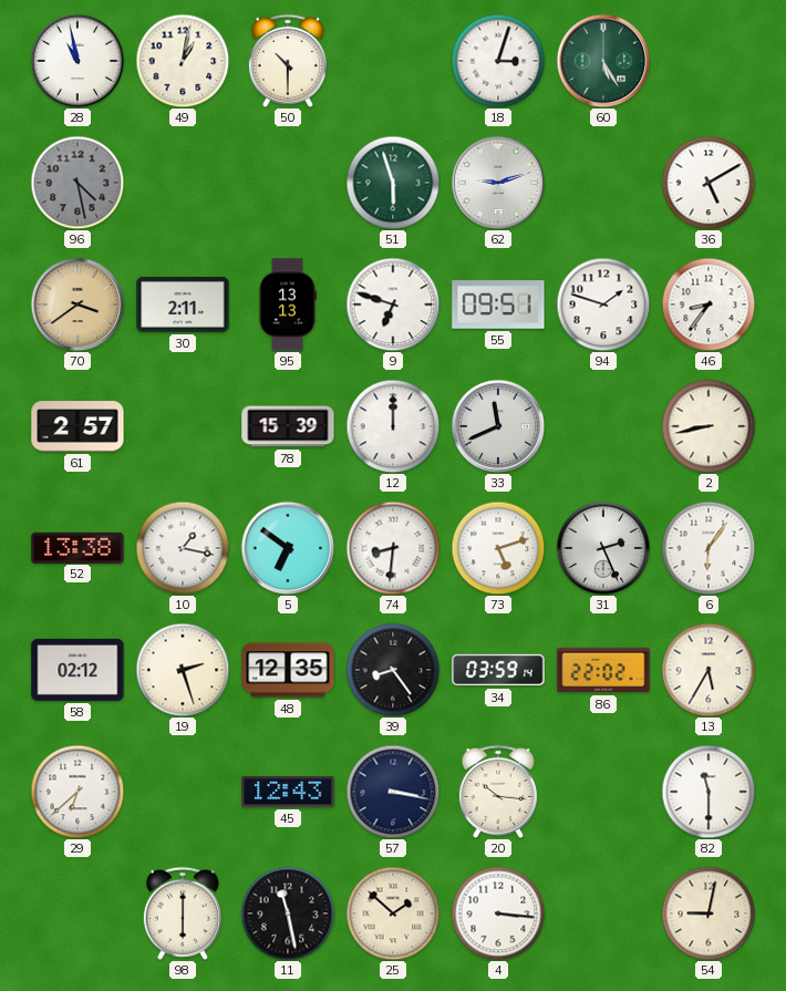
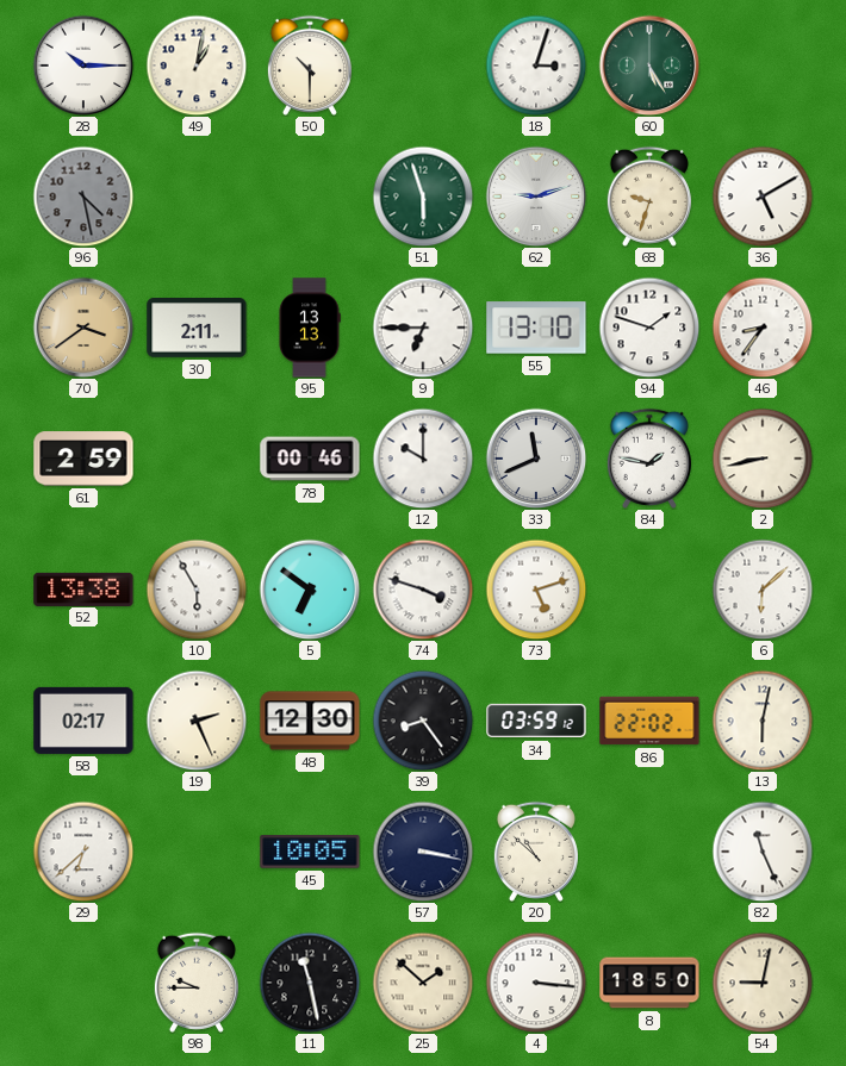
28: 10:58 -> 10:15
68: none -> 9:33
9: 6:48 -> 6:45
55: 09:51 -> 13:10
61: 2:57 -> 2:59
78: 15:39 -> 00:46
12: 12:00 -> 10:00
84: none -> 1:47
10: 1:17 -> 5:55
74: 8:31 -> 3:48
31: 2:26 -> none
6: 6:06 -> 6:08
58: 02:12 -> 02:17
19: 2:27 -> 2:26
48: 12:35 -> 12:30
34: 03:59:14 -> 03:59:12
13: 5:35 -> 6:02
45: 12:43 -> 10:05
20: 10:16 -> 10:52
82: 11:30 -> 11:26
98: 6:00 -> 9:45
8: none -> 18:50
